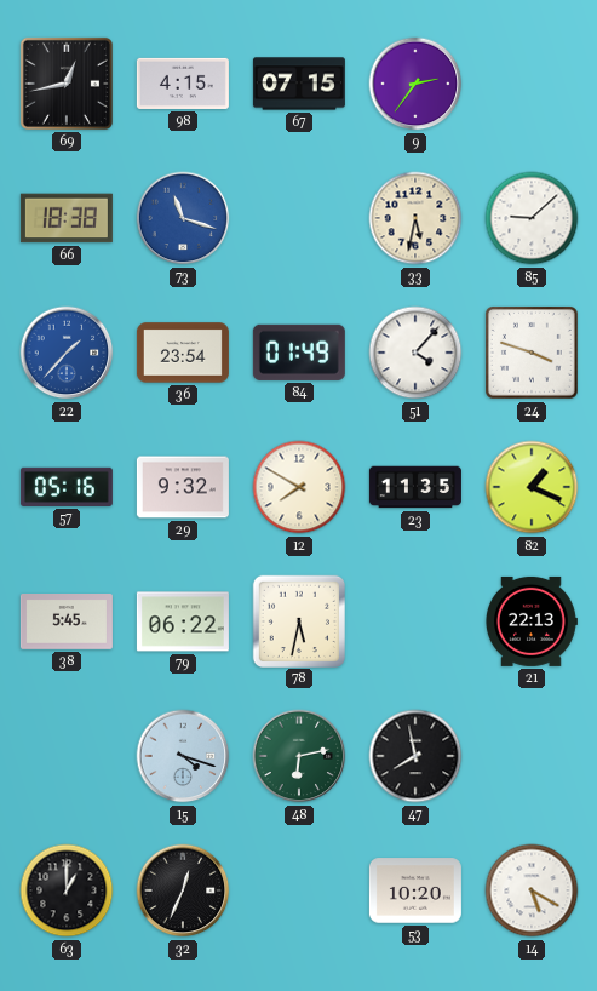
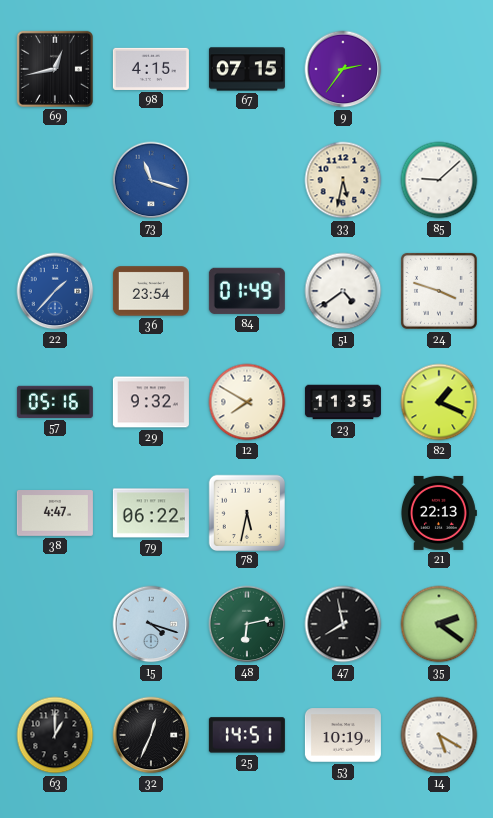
66: 18:38 -> none
51: 4:07 -> 4:39
38: 5:45 -> 4:47
35: none -> 2:21
25: none -> 14:51
53: 10:20 -> 10:19
